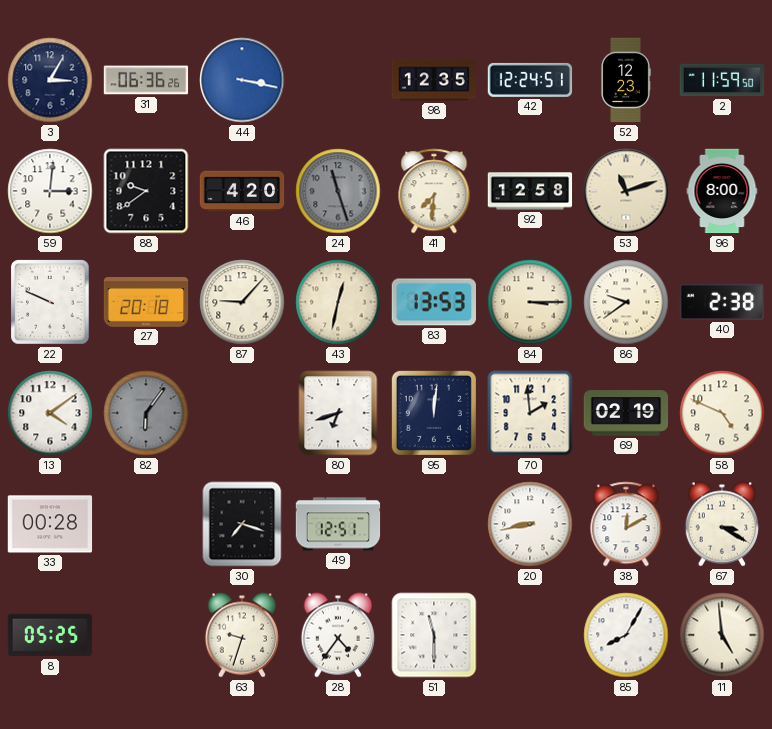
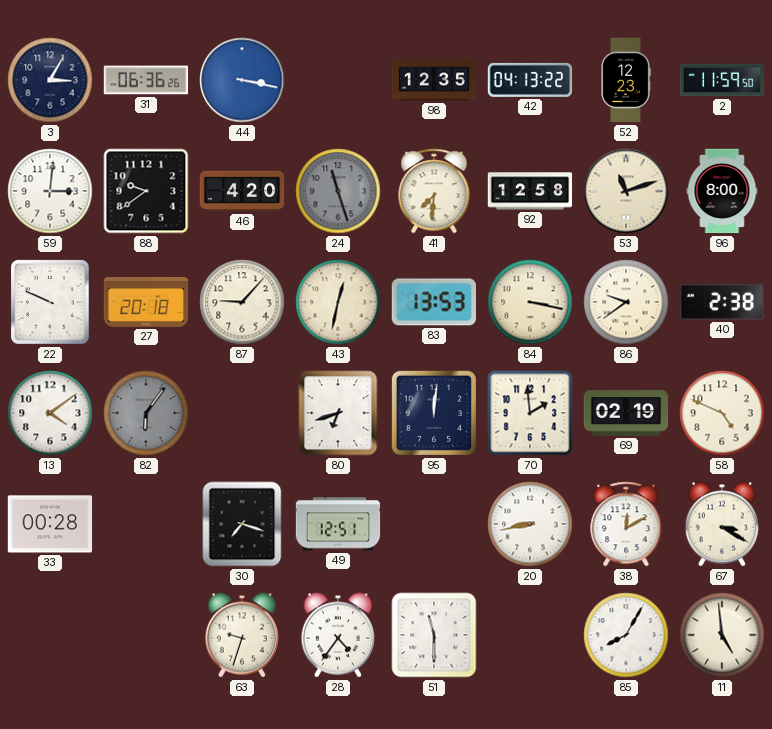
42: 12:24 -> 04:13
84: 3:15 -> 3:17
8: 05:25 -> none
